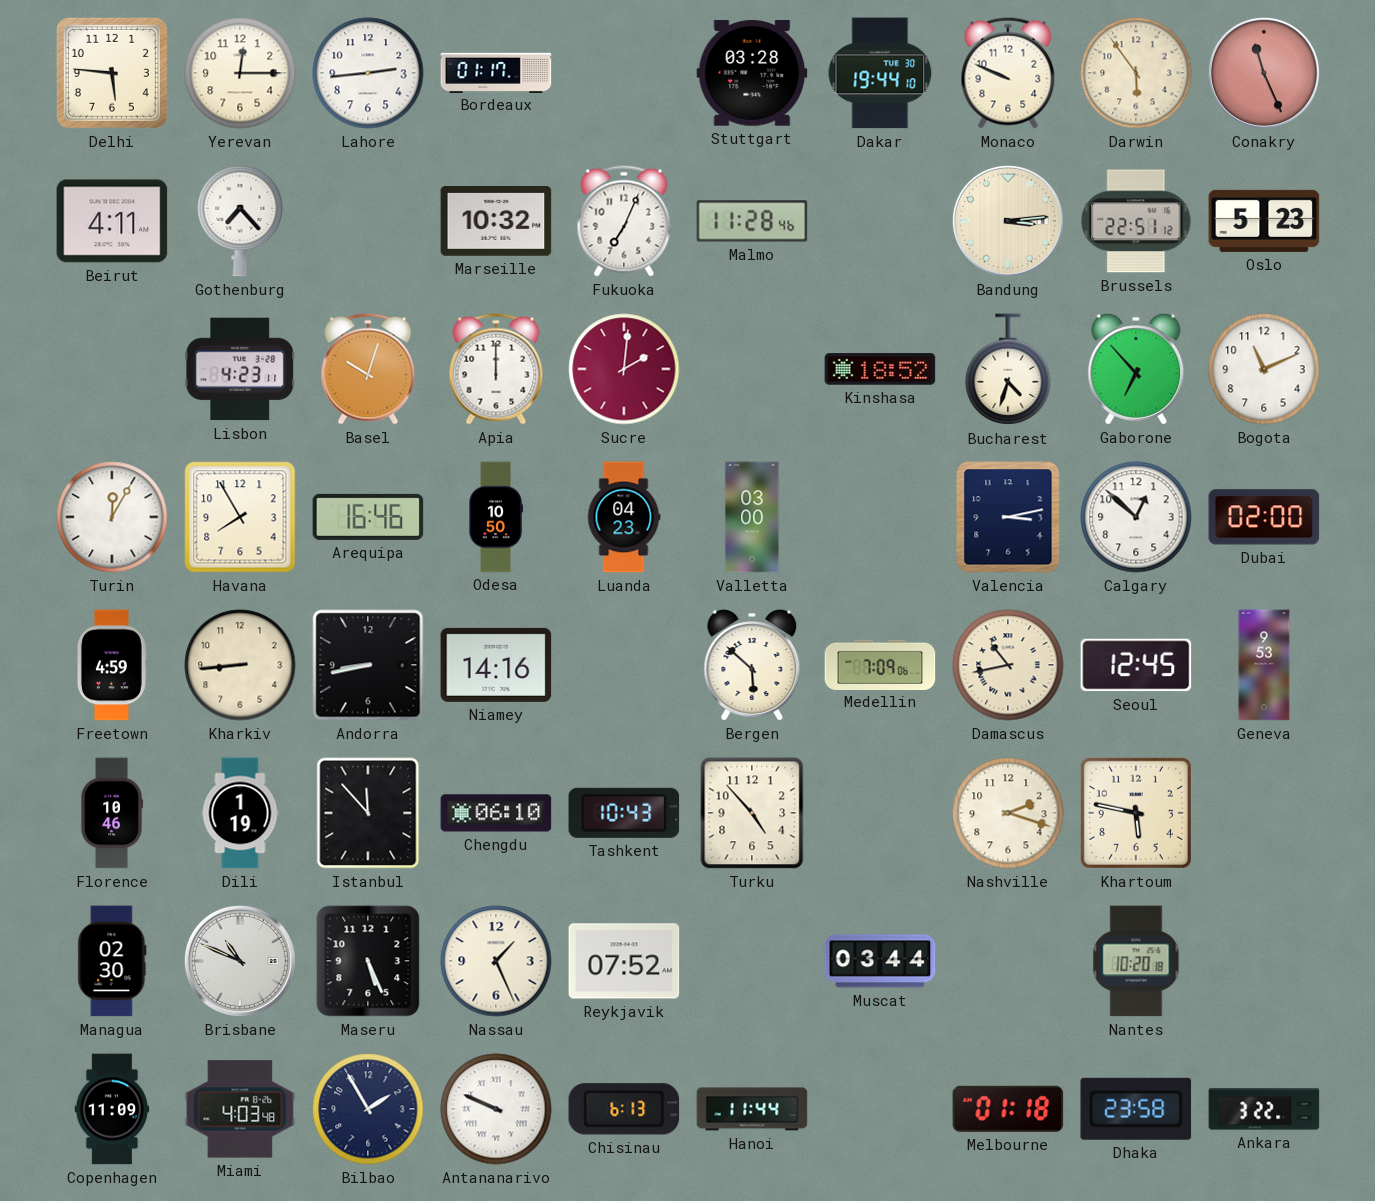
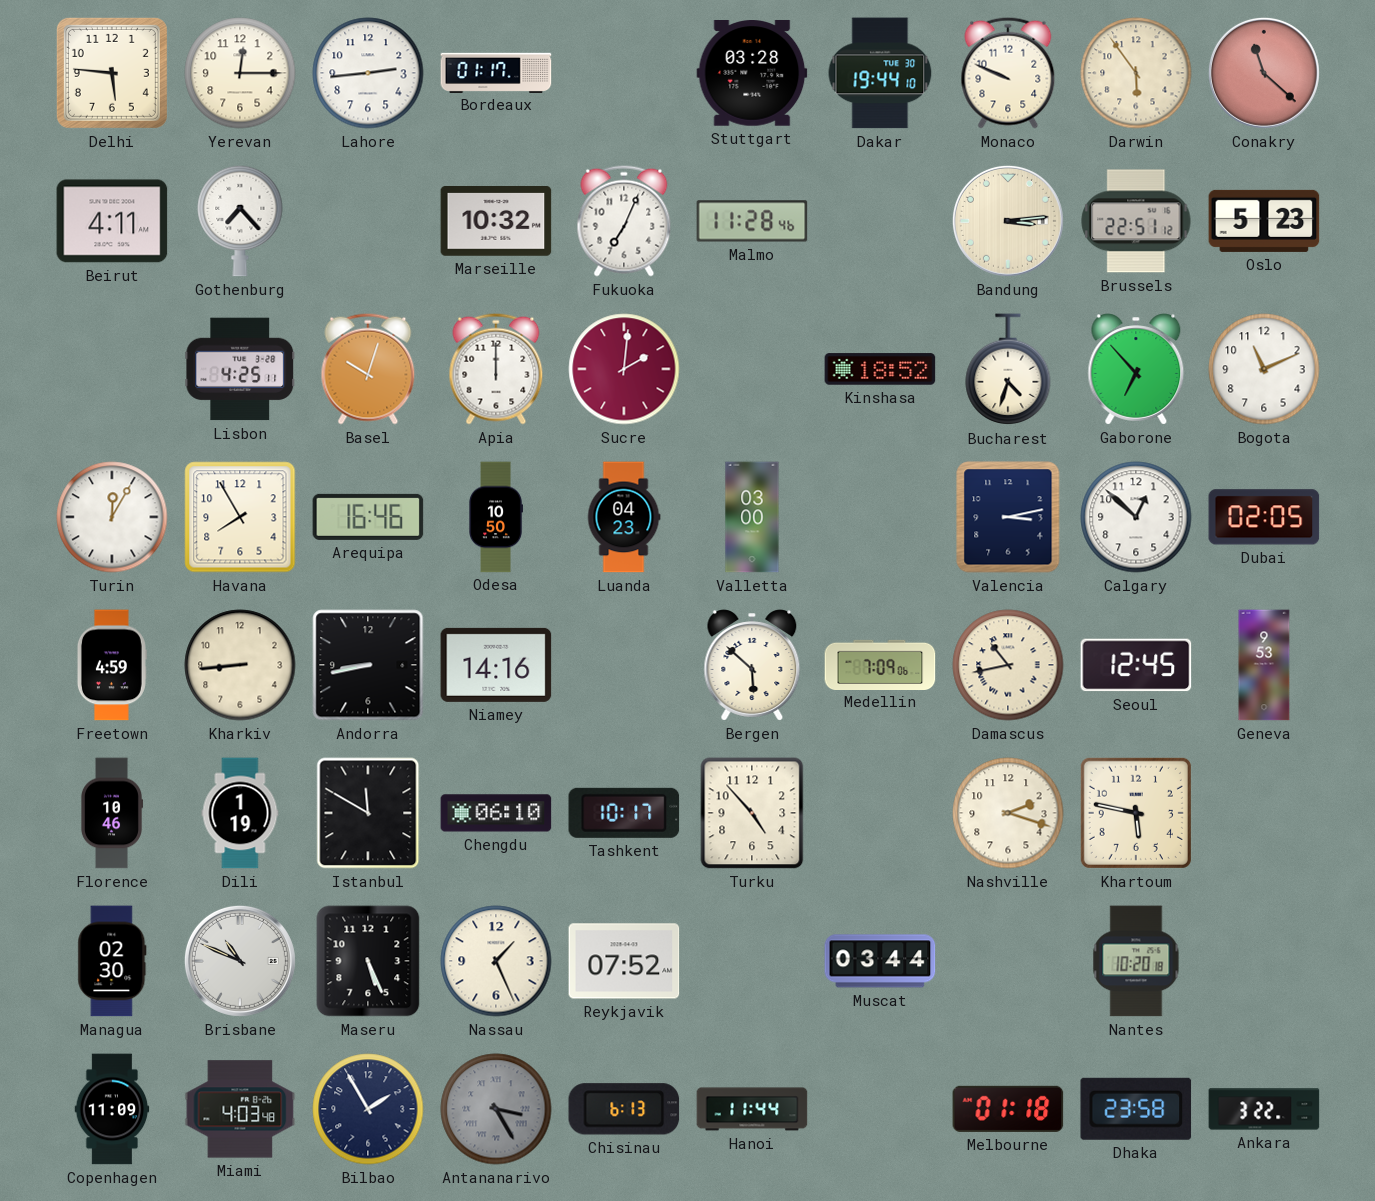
Conakry: 11:26 -> 11:22
Lisbon: 4:23 -> 4:25
Dubai: 02:00 -> 02:05
Istanbul: 11:53 -> 11:50
Tashkent: 10:43 -> 10:17
Antananarivo: 9:49 -> 3:25
Antananarivo dial: white -> grey
